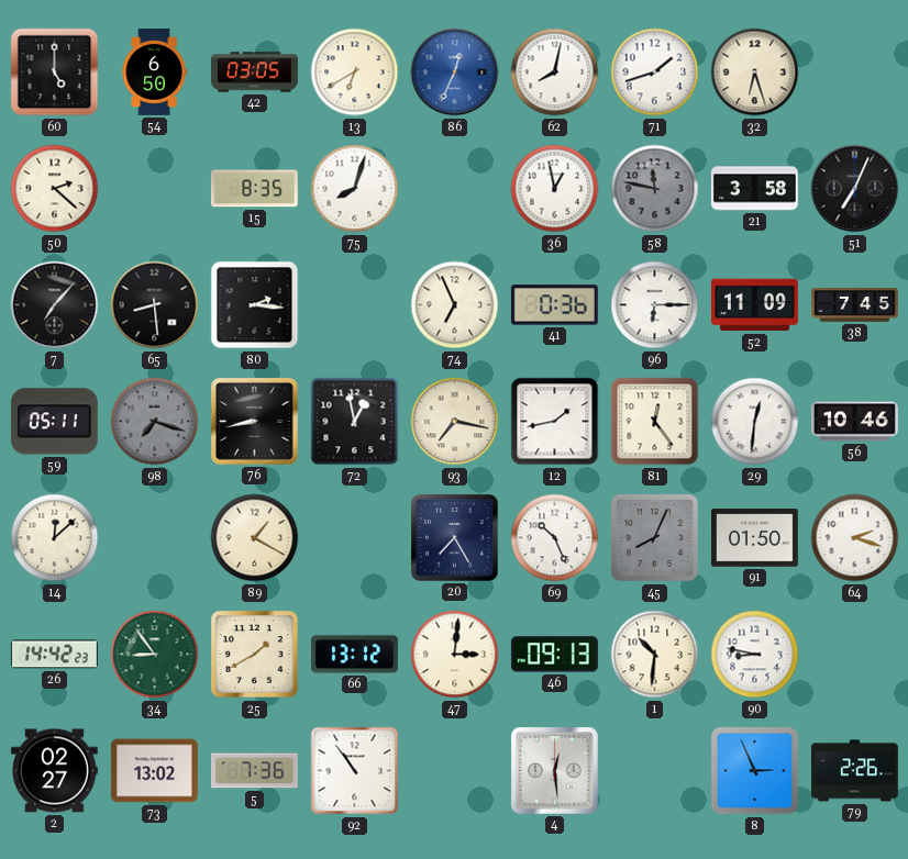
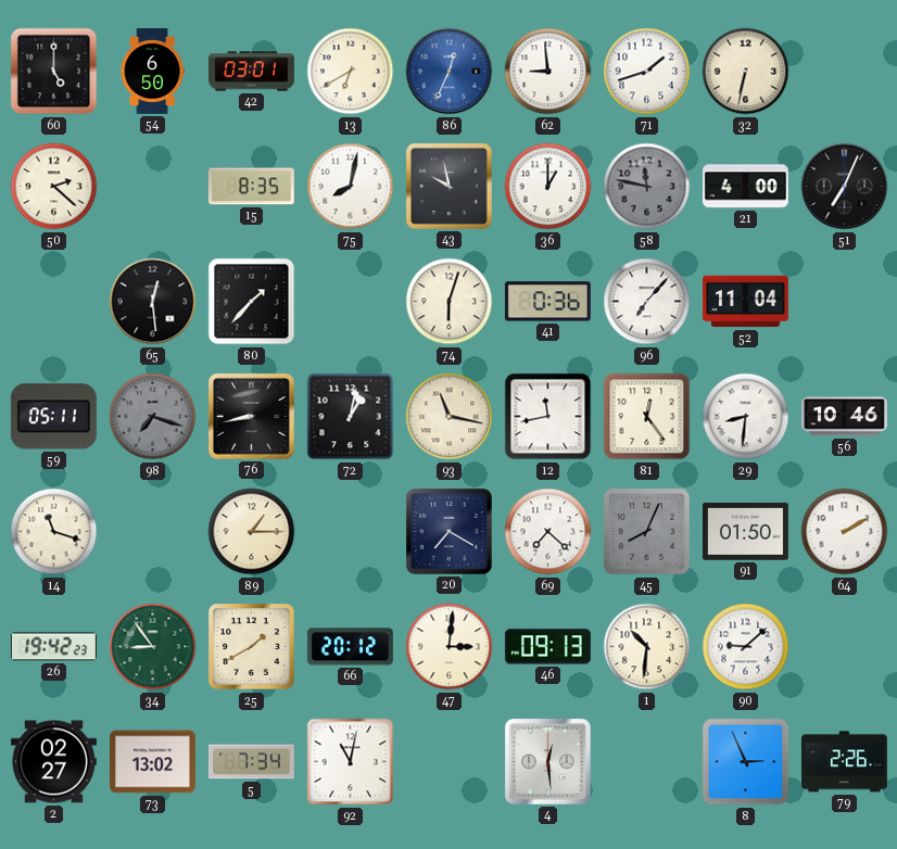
42: 03:05 -> 03:01
62: 8:02 -> 8:59
32: 6:27 -> 6:32
75: 8:03 -> 8:02
43: none -> 9:58
36: 12:58 -> 1:00
21: 3:58 -> 4:00
7: 7:07 -> none
65: 8:29 -> 12:29
80: 2:16 -> 1:37
74: 6:56 -> 6:03
96: 6:15 -> 7:07
52: 11:09 -> 11:04
38: 7:45 -> none
72: 12:58 -> 1:02
93: 7:17 -> 11:17
12: 1:43 -> 11:43
29: 12:31 -> 8:31
14: 12:08 -> 11:18
89: 1:20 -> 1:15
20: 7:25 -> 7:20
69: 10:26 -> 7:22
64: 2:18 -> 2:10
26: 14:42 -> 19:42
66: 13:12 -> 20:12
90: 8:47 -> 9:08
5: 7:36 -> 7:34
92: 10:54 -> 11:02
